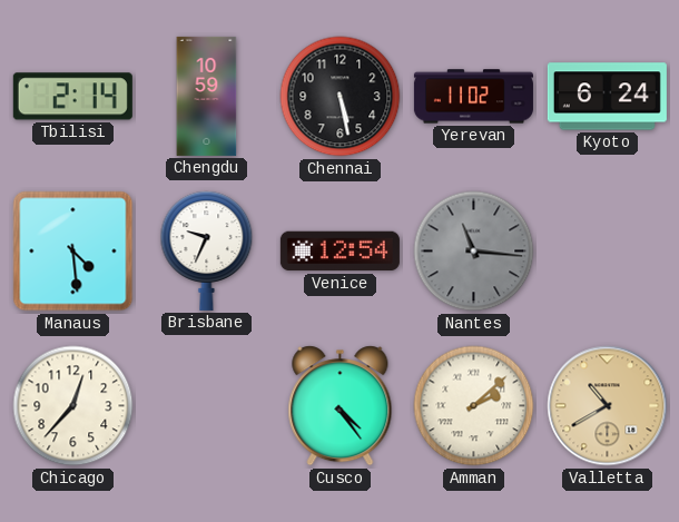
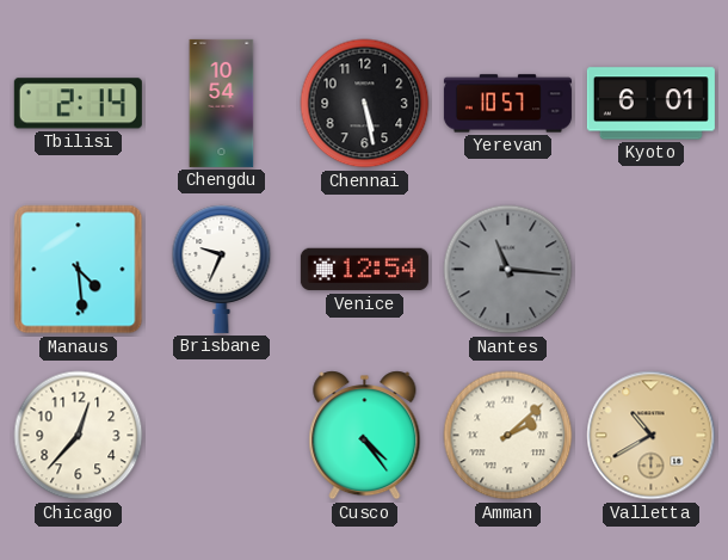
Chengdu: 10:59 -> 10:54
Yerevan: 11:02 -> 10:57
Kyoto: 6:24 -> 6:01
